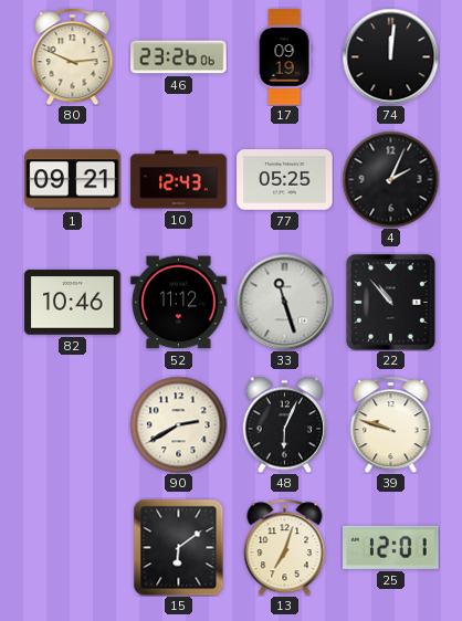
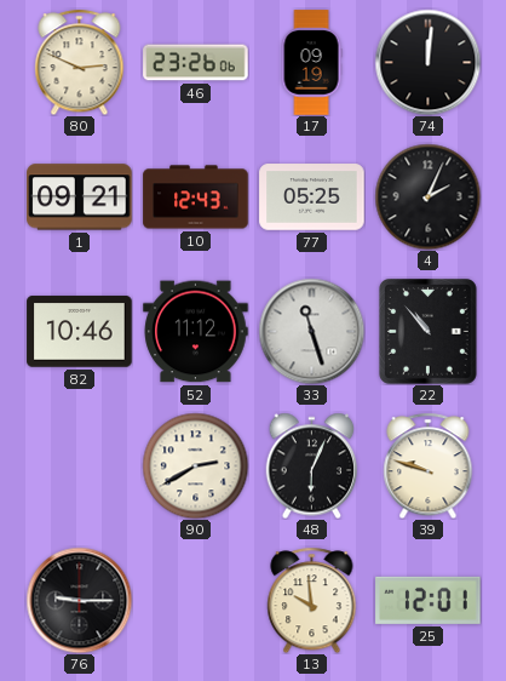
76: none -> 9:15
15: 6:09 -> none
13: 7:03 -> 9:59
